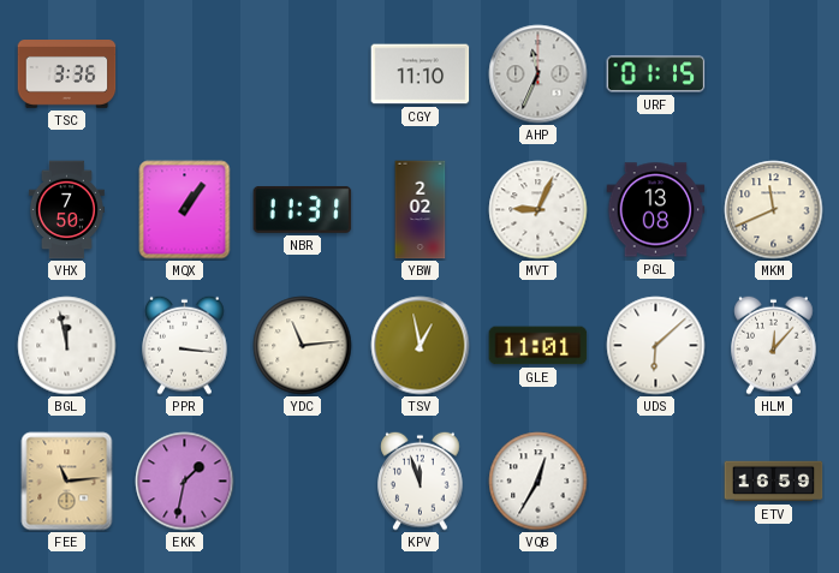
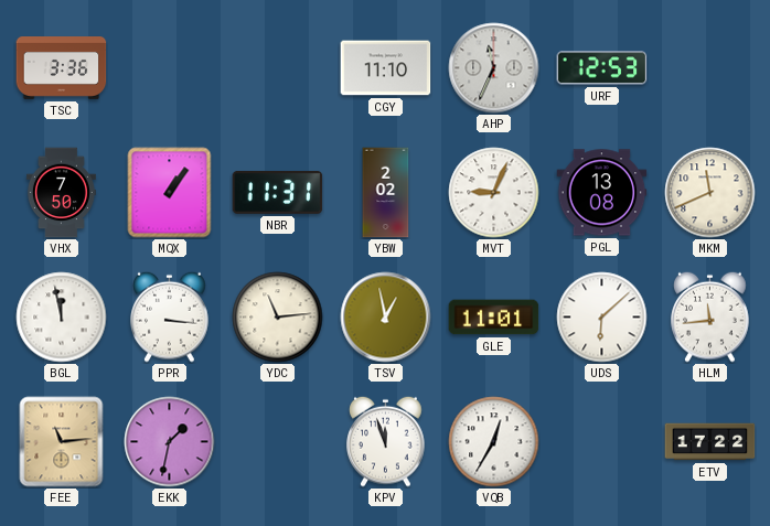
URF: 01:15 -> 12:53
HLM: 12:07 -> 11:44
ETV: 16:59 -> 17:22
